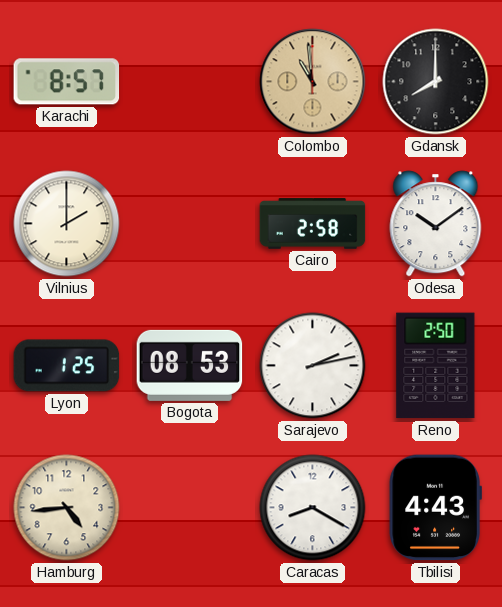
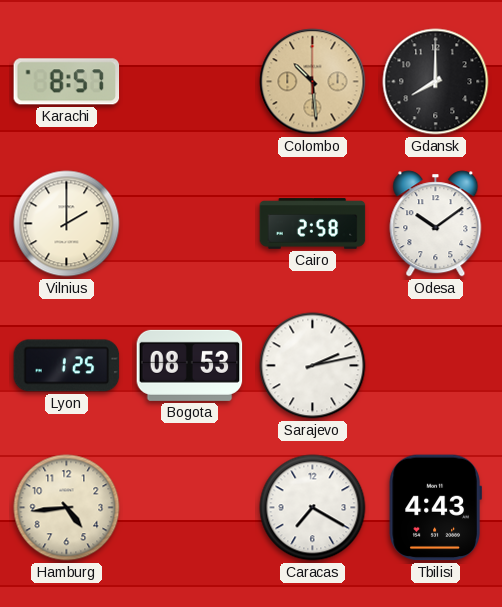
Colombo: 10:59 -> 10:29
Reno: 2:50 -> none
Caracas: 8:20 -> 7:20
